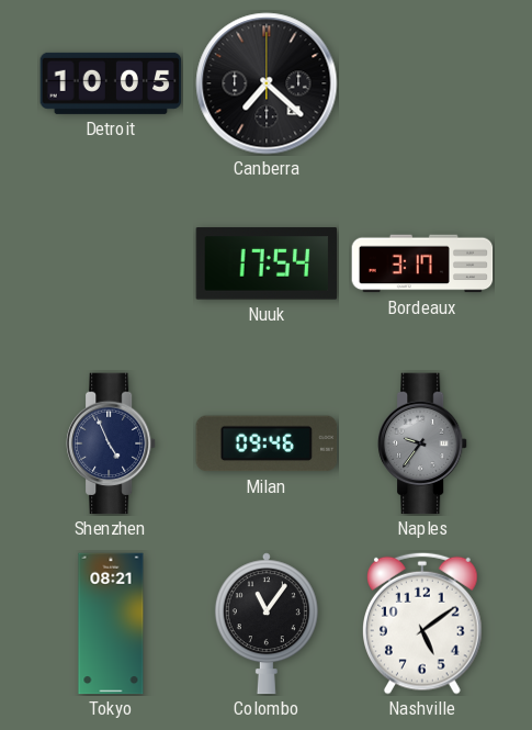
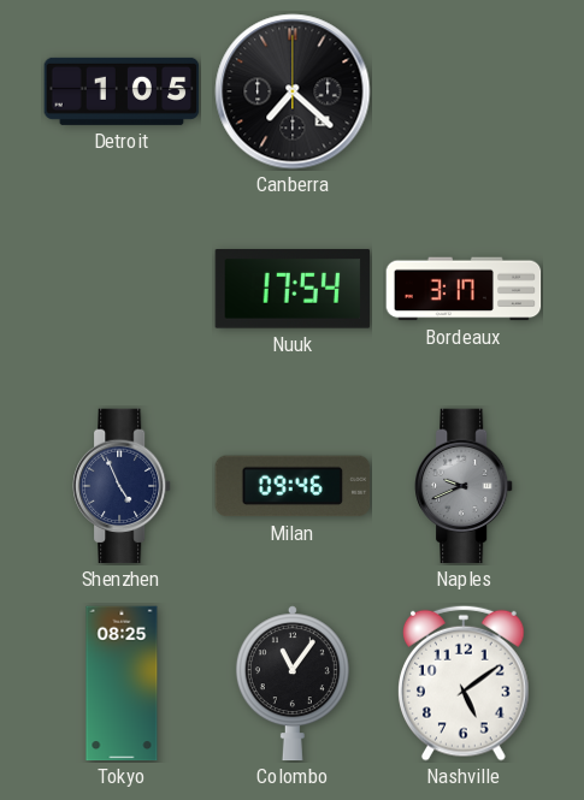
Detroit: 10:05 -> 1:05
Naples: 9:36 -> 9:41
Tokyo: 08:21 -> 08:25
